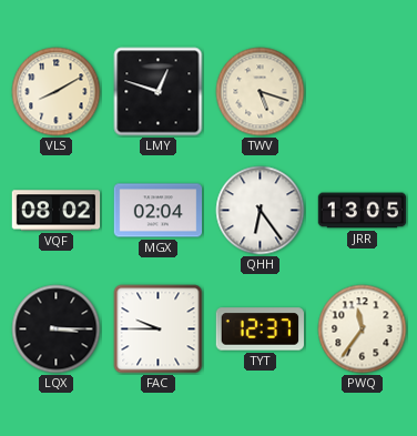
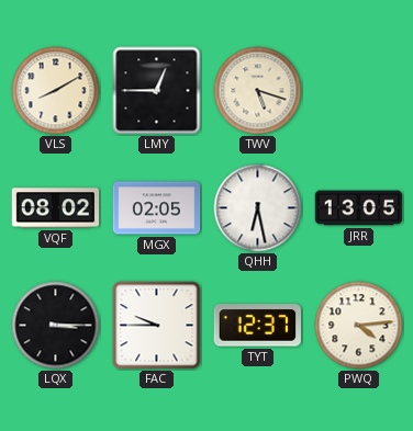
LMY: 12:48 -> 12:45
MGX: 02:04 -> 02:05
QHH: 6:24 -> 6:28
PWQ: 11:36 -> 4:14
